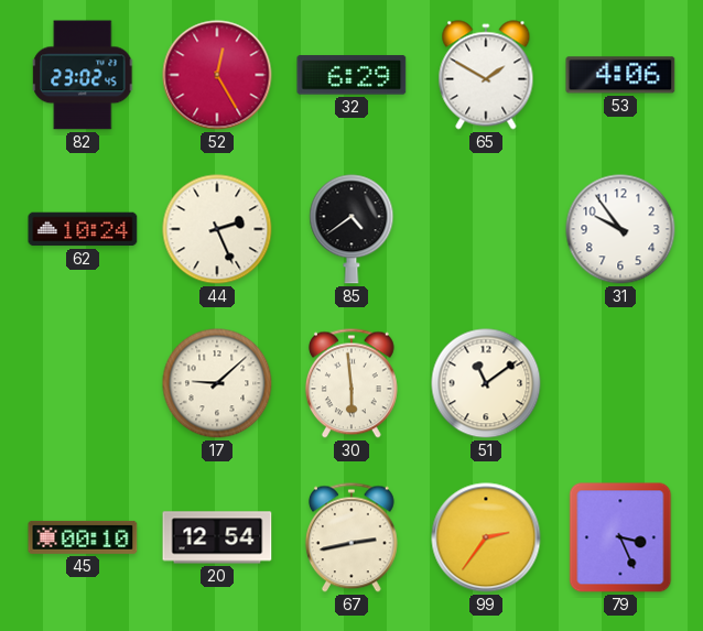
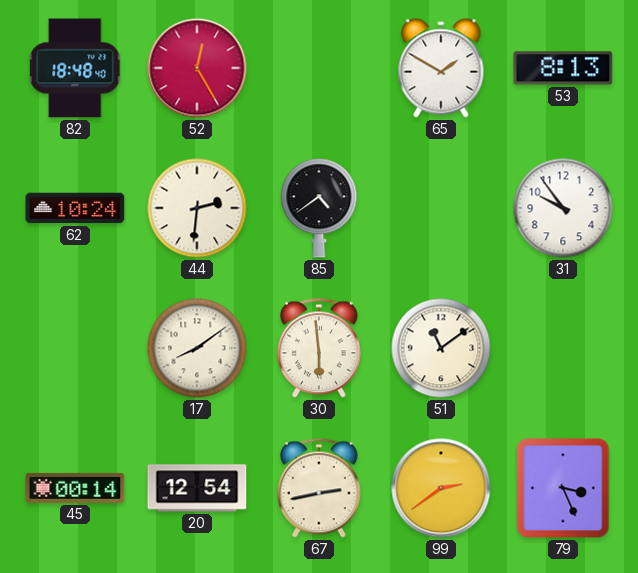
82: 23:02 -> 18:48
32: 6:29 -> none
53: 4:06 -> 8:13
44: 2:26 -> 2:31
17: 9:08 -> 8:09
45: 00:10 -> 00:14
99: 2:36 -> 2:39
